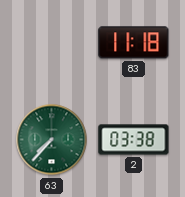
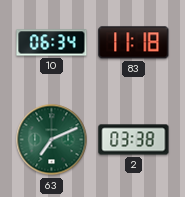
10: none -> 06:34
63: 7:37 -> 7:11
